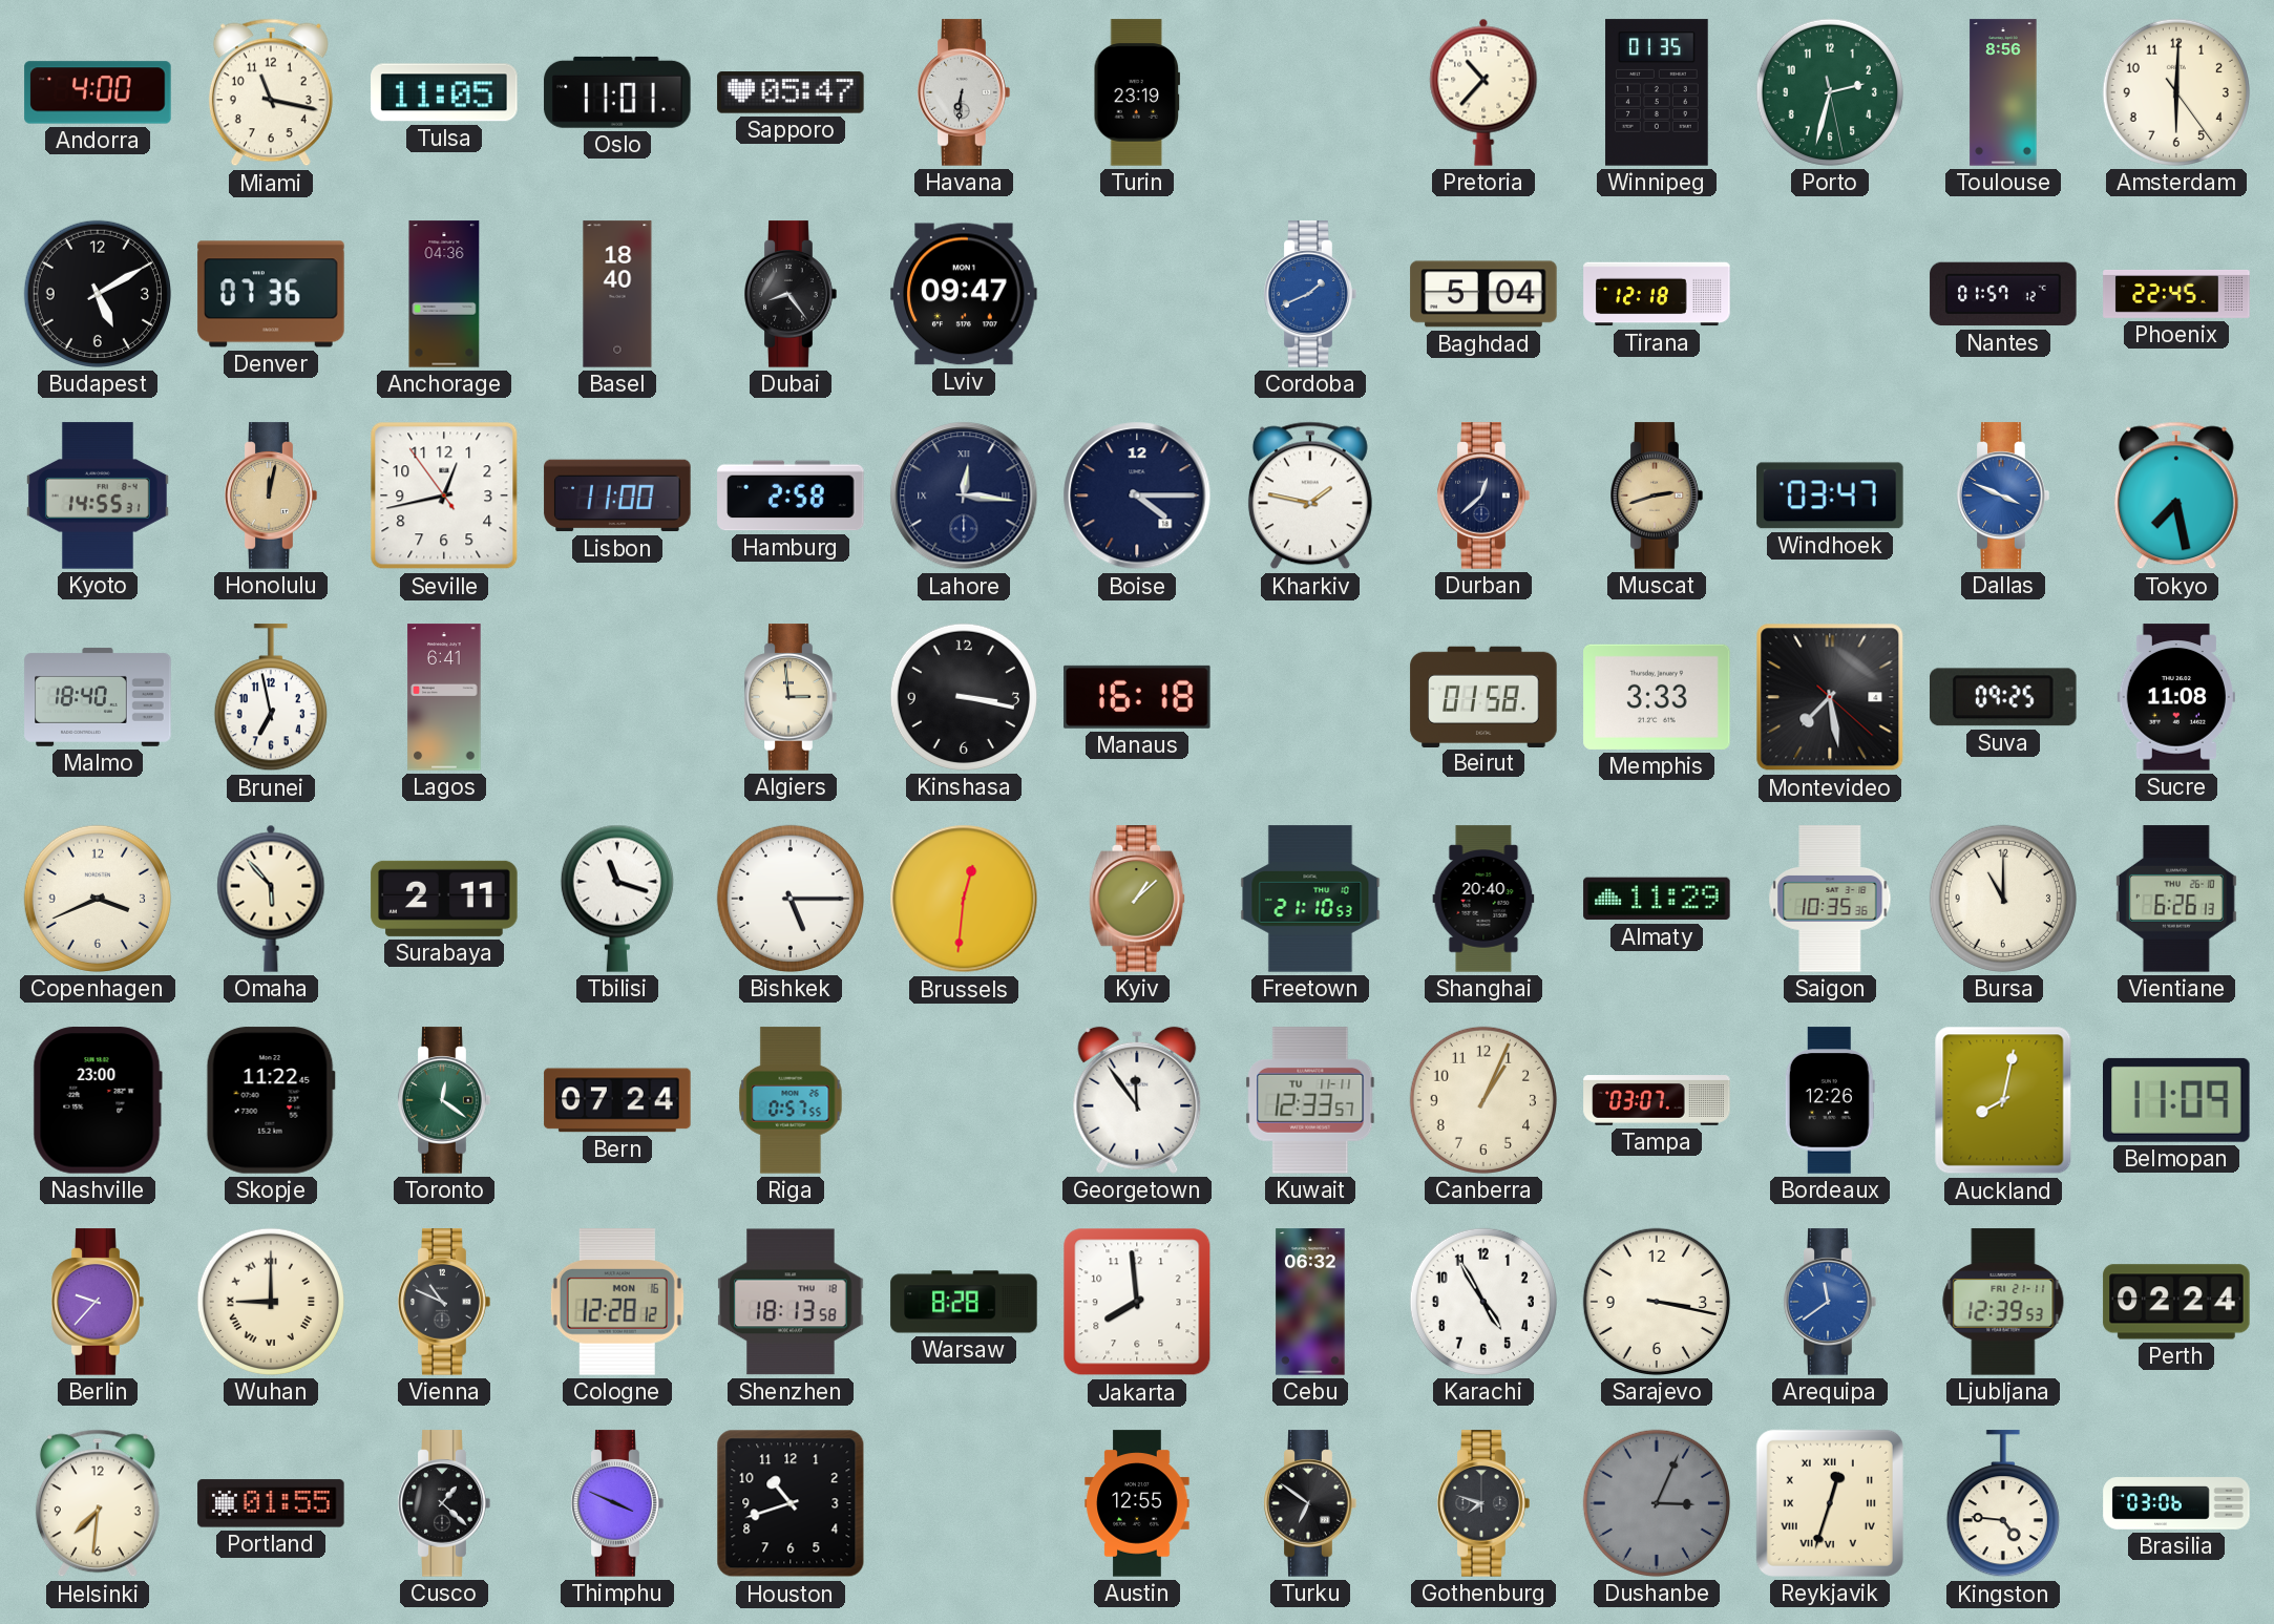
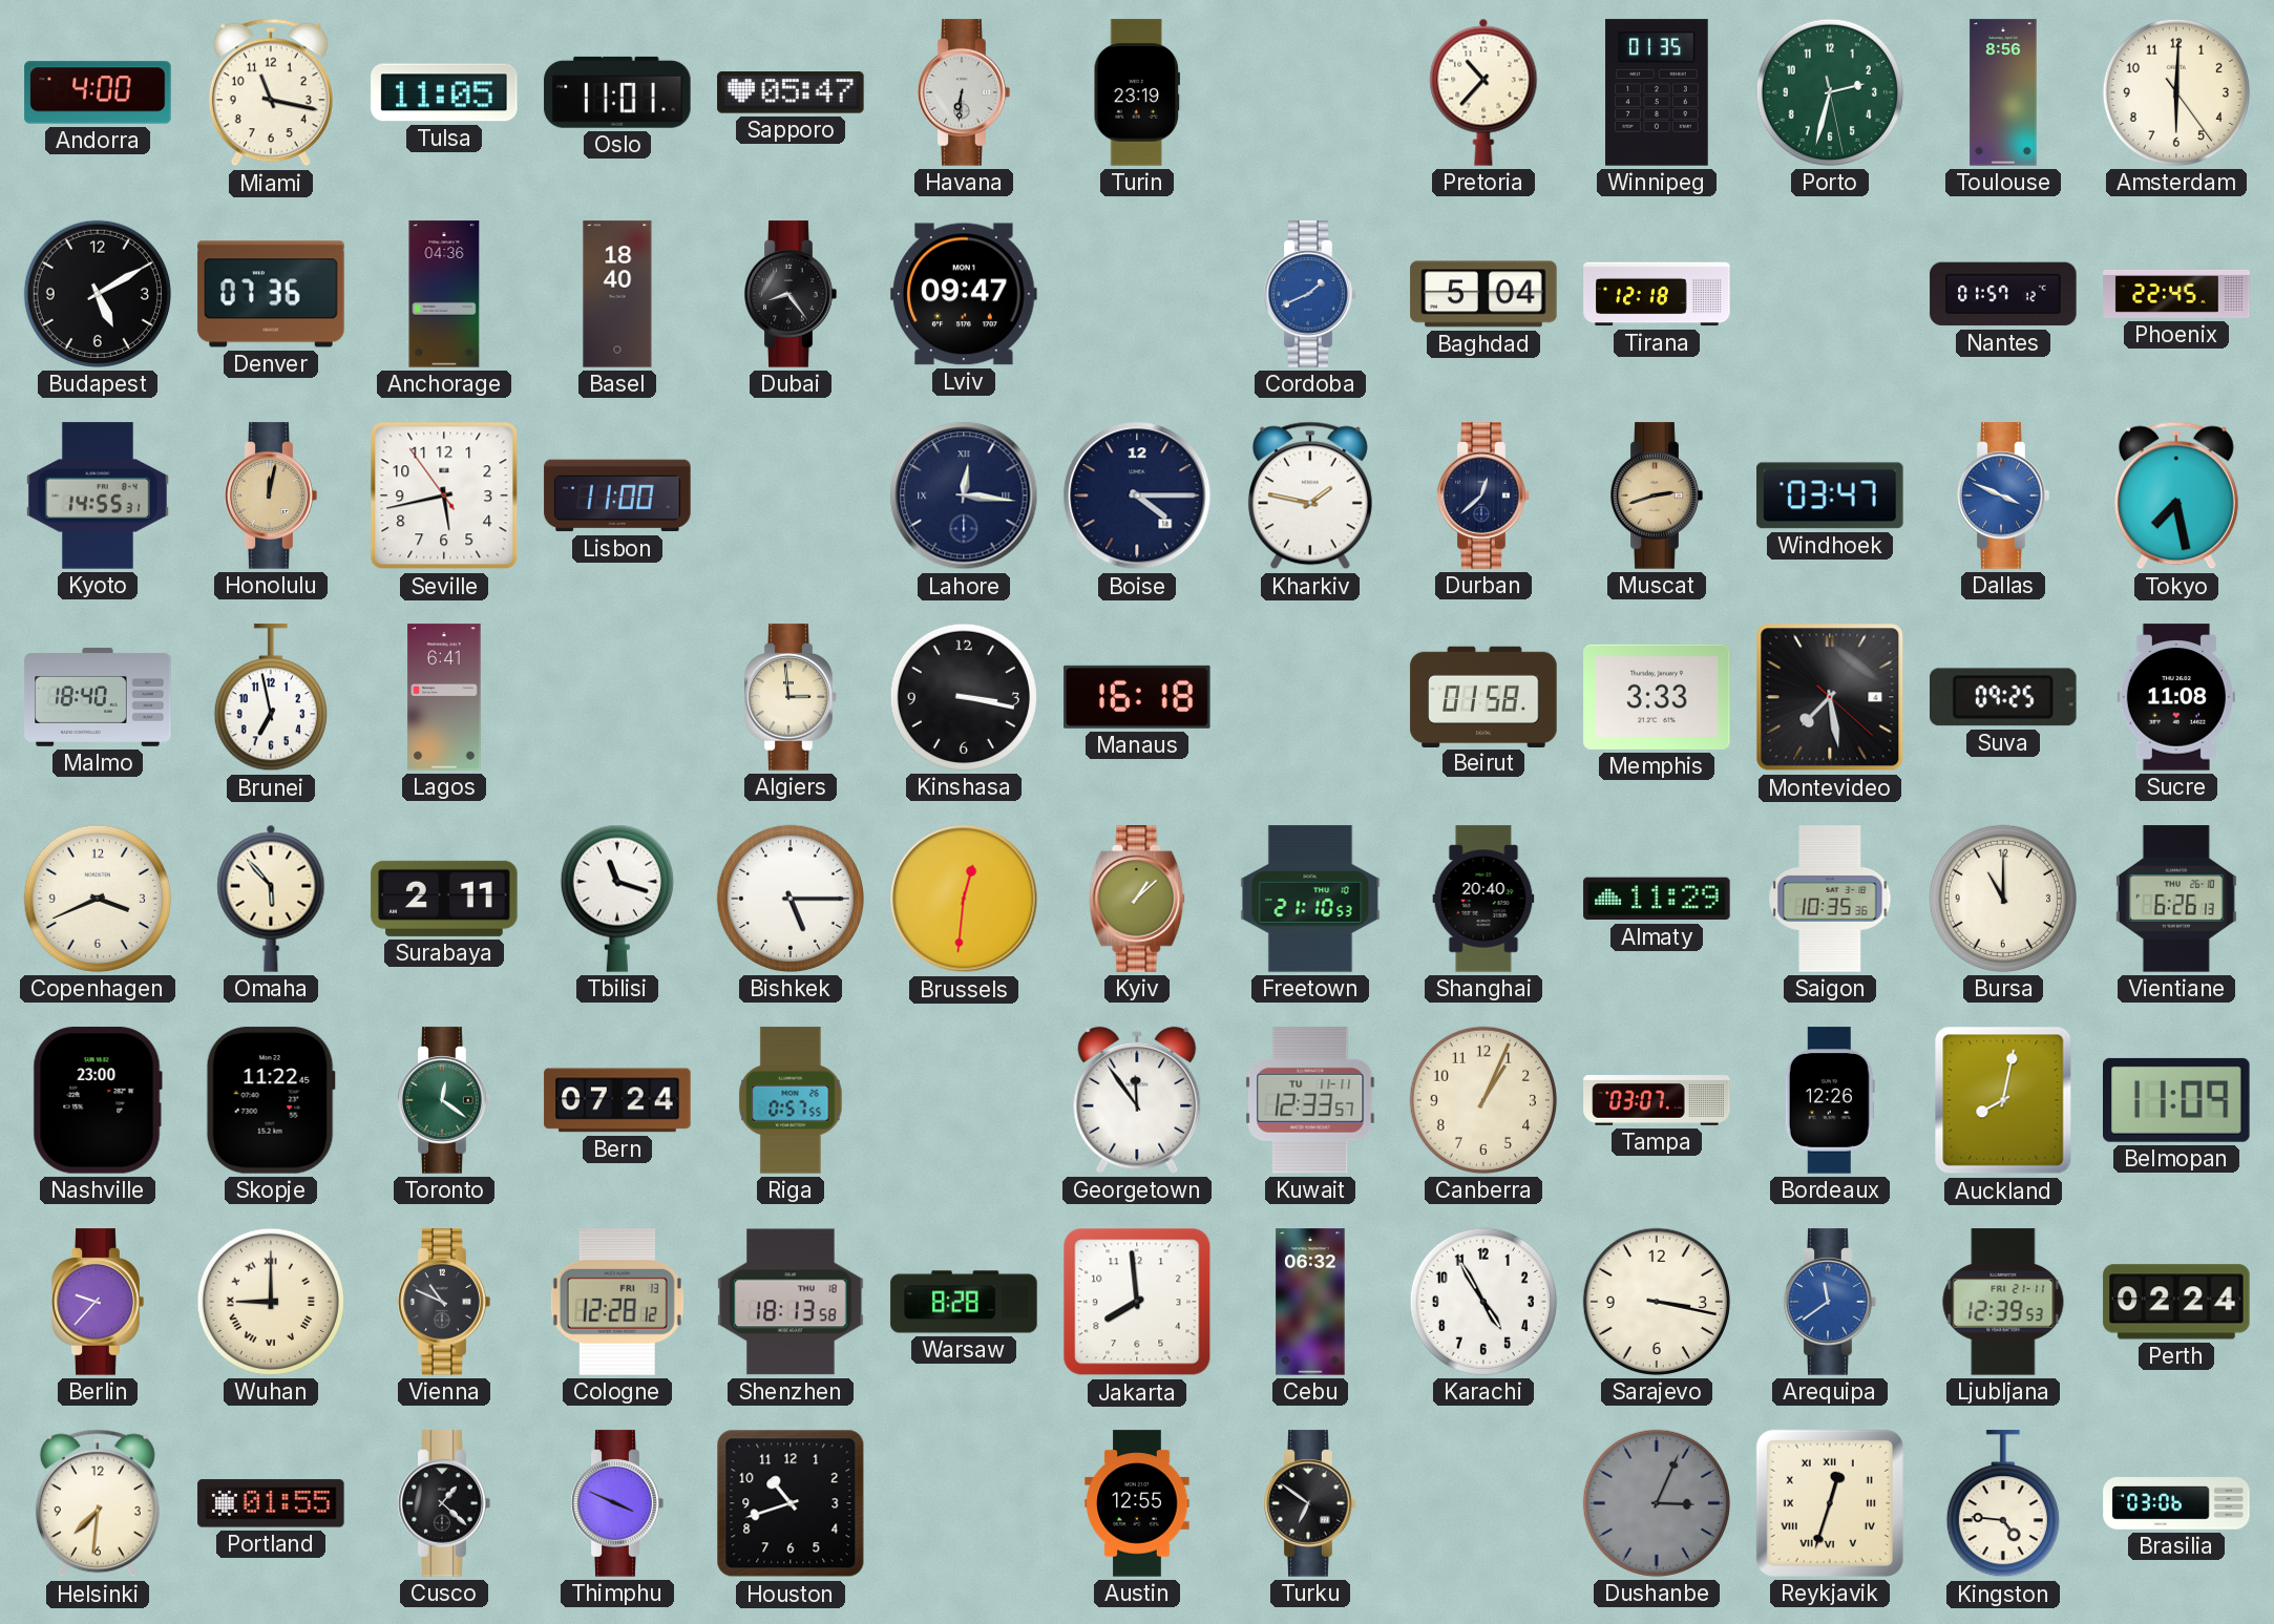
Seville: 12:42 -> 5:42
Hamburg: 2:58 -> none
Cologne date: MON 16 -> FRI 13
Gothenburg: 7:48 -> none
